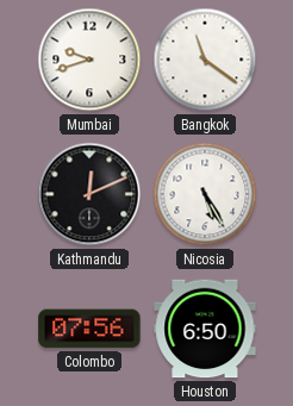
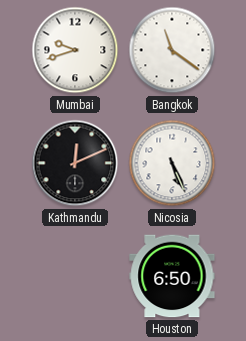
Nicosia: 5:25 -> 5:26
Colombo: 07:56 -> none
